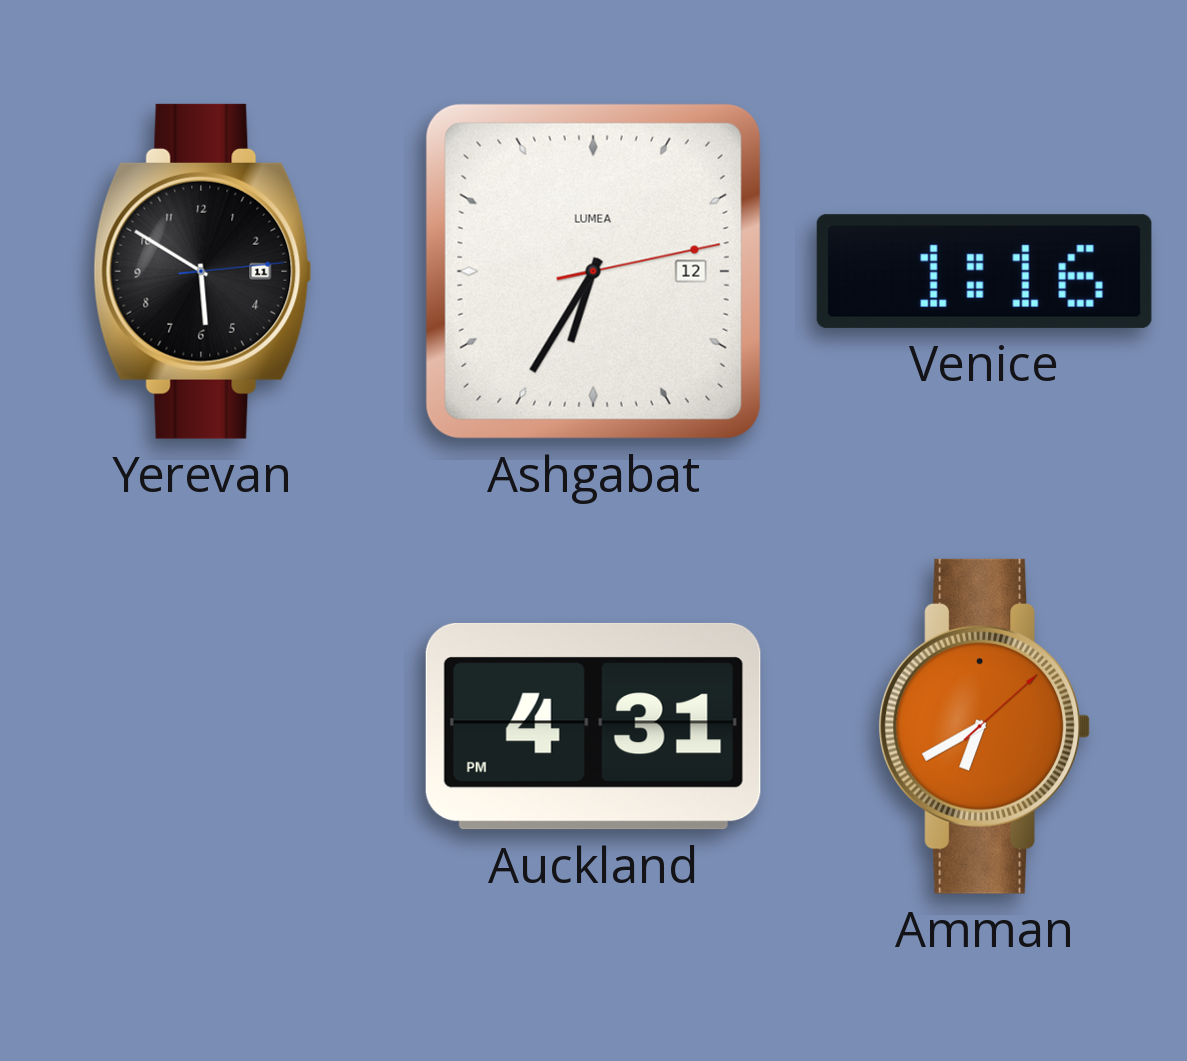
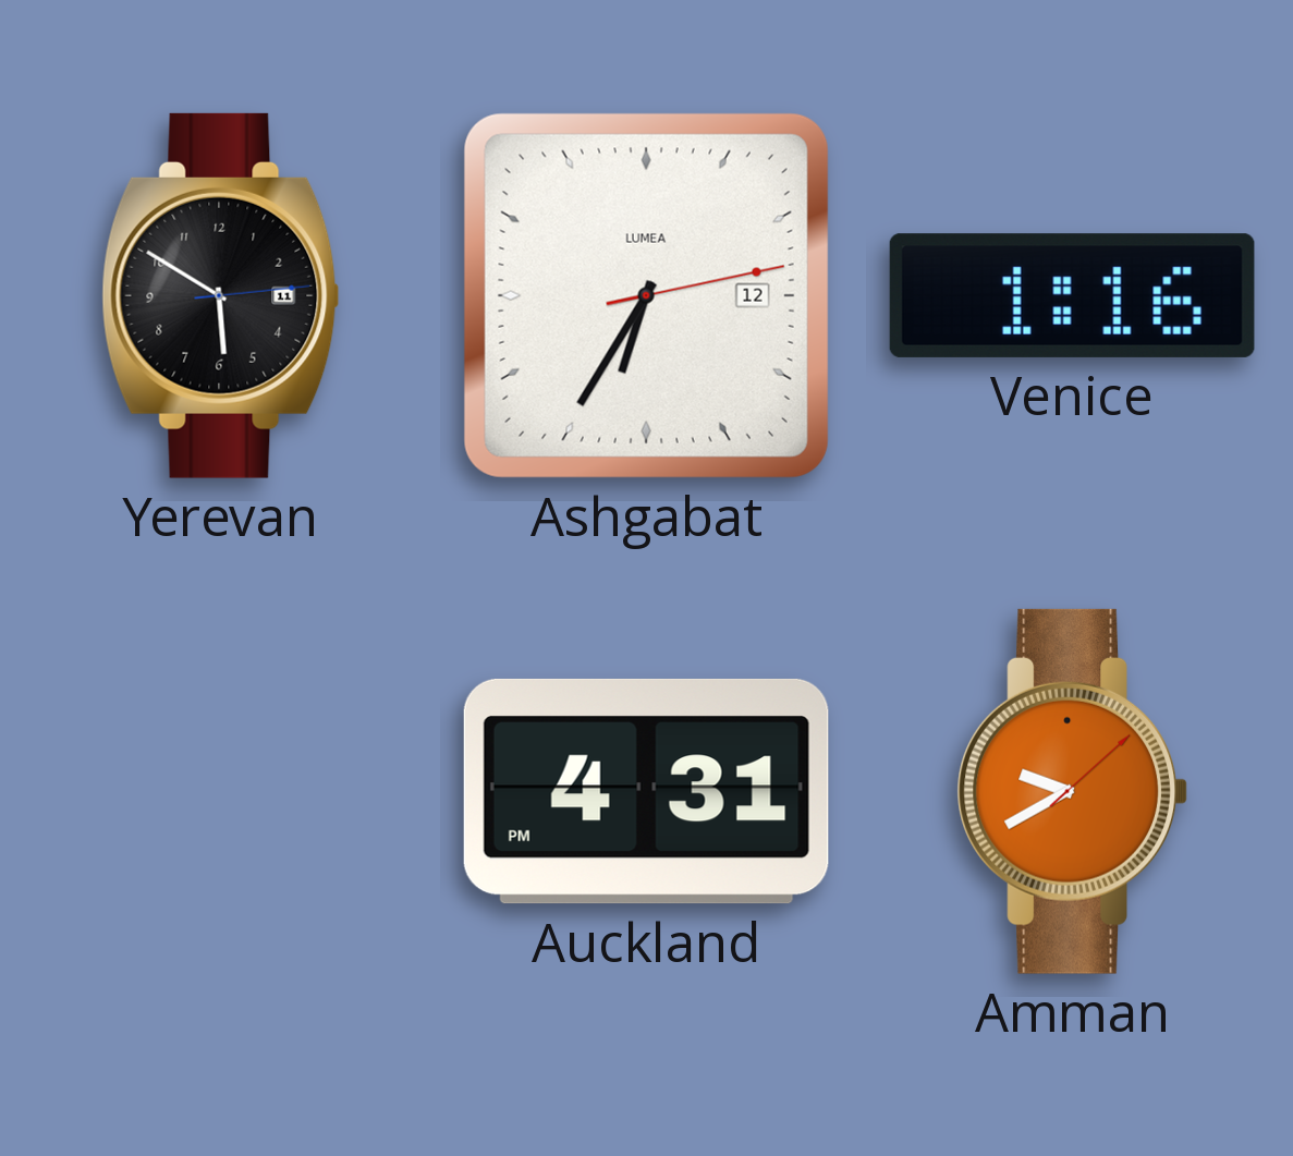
Amman: 6:40 -> 9:40
